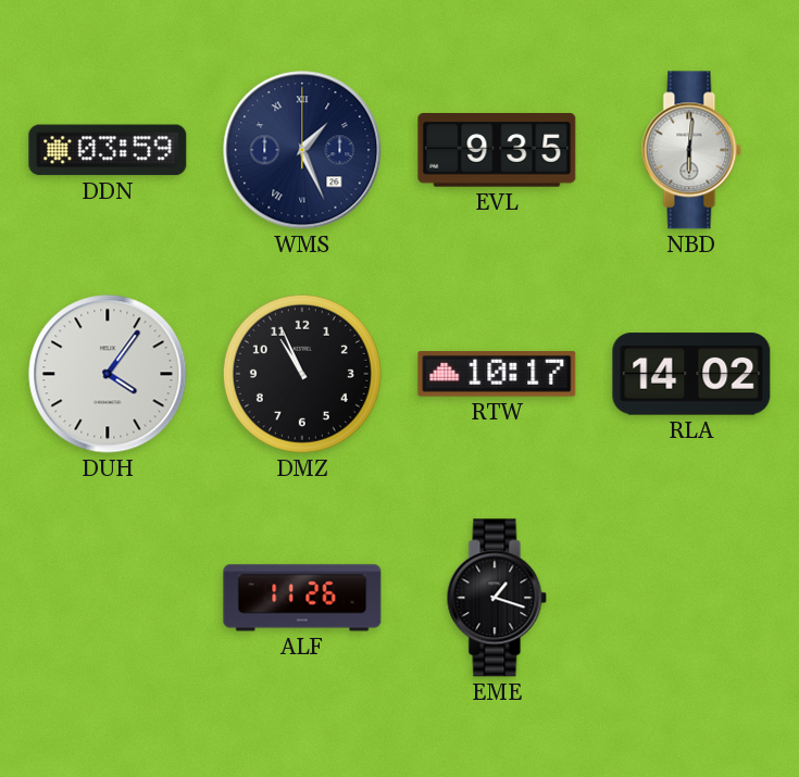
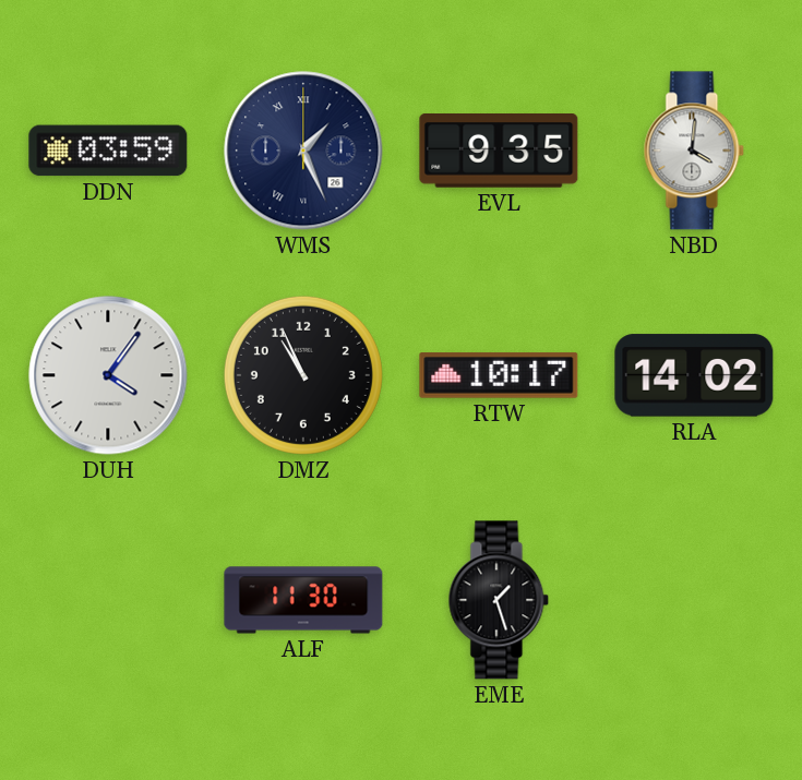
NBD: 6:01 -> 4:01
ALF: 11:26 -> 11:30
EME: 1:18 -> 1:27
